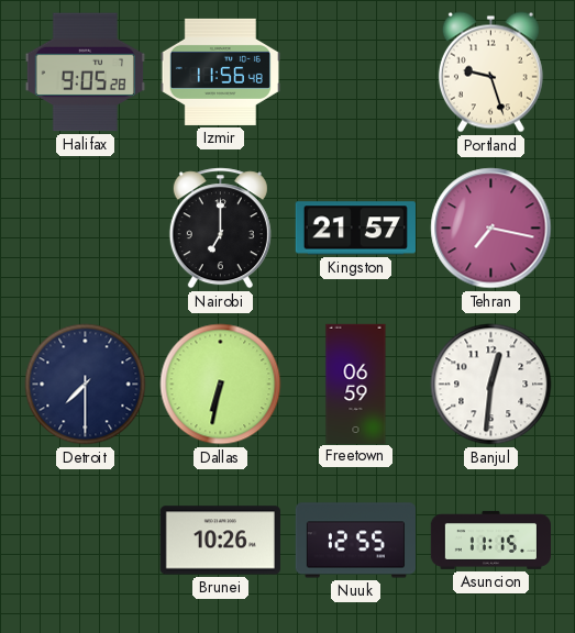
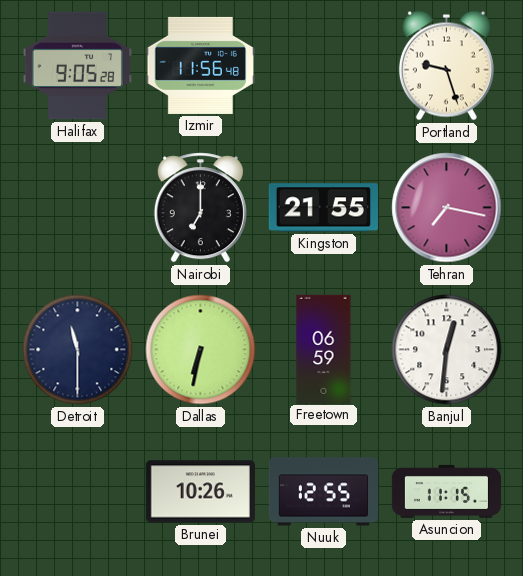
Kingston: 21:57 -> 21:55
Detroit: 7:30 -> 11:30
